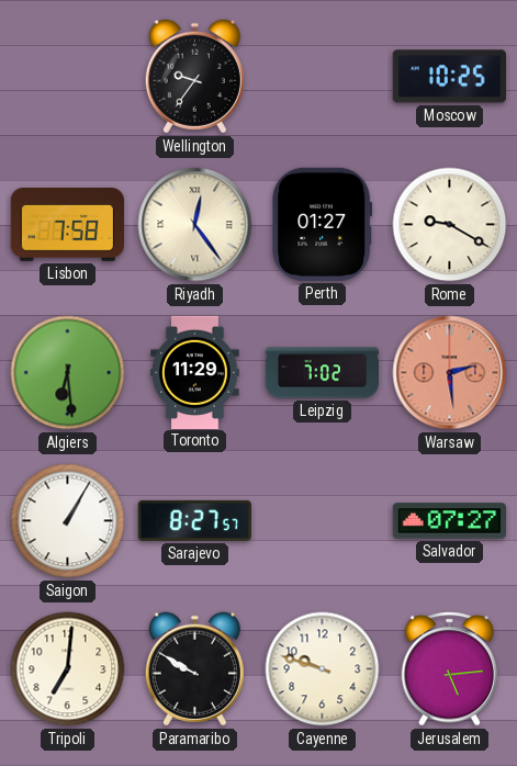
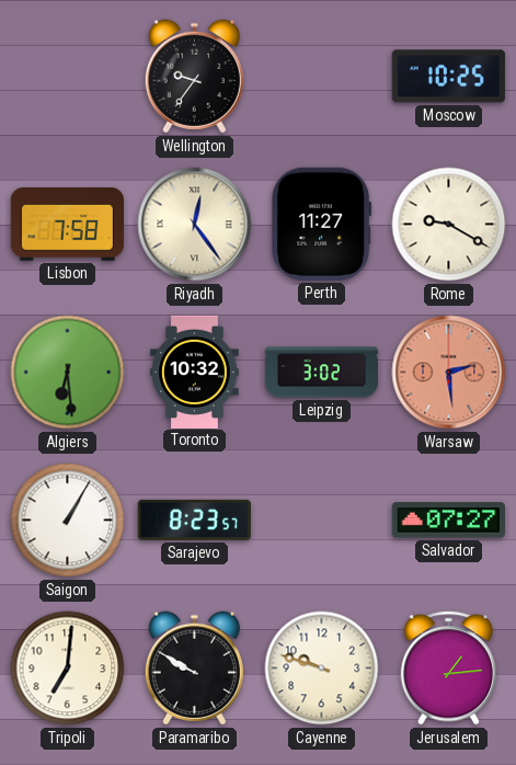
Perth: 01:27 -> 11:27
Toronto: 11:29 -> 10:32
Leipzig: 7:02 -> 3:02
Sarajevo: 8:27 -> 8:23
Jerusalem: 5:14 -> 1:14
